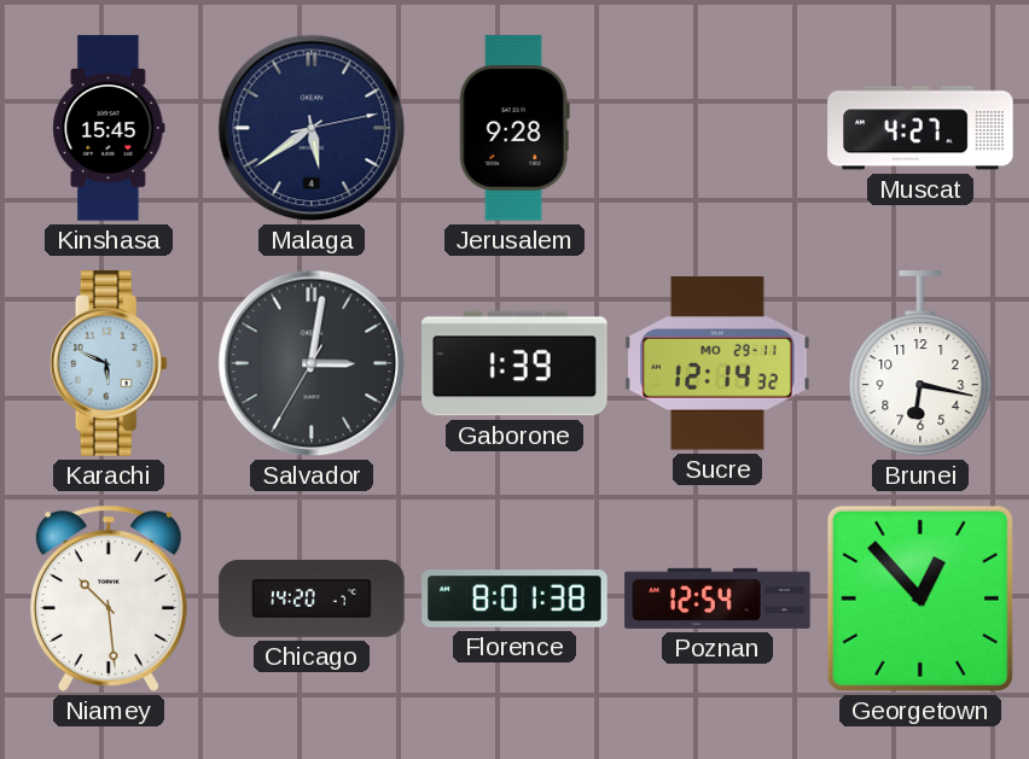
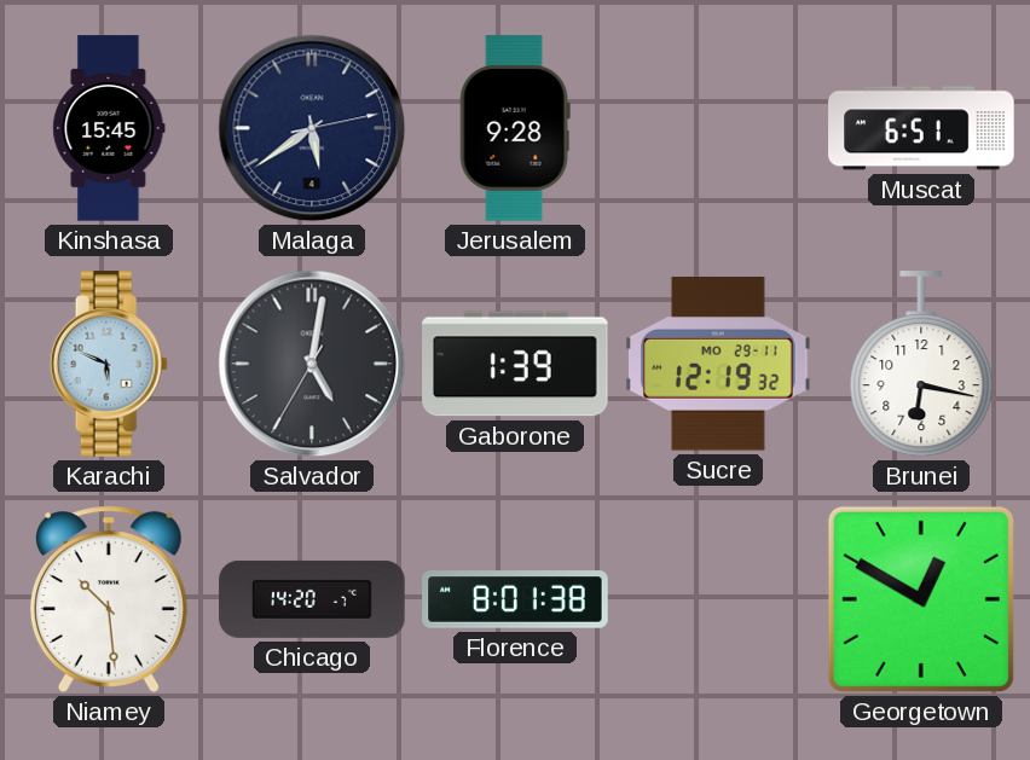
Muscat: 4:27 -> 6:51
Salvador: 3:01 -> 5:01
Sucre: 12:14 -> 12:19
Poznan: 12:54 -> none
Georgetown: 12:53 -> 12:50
